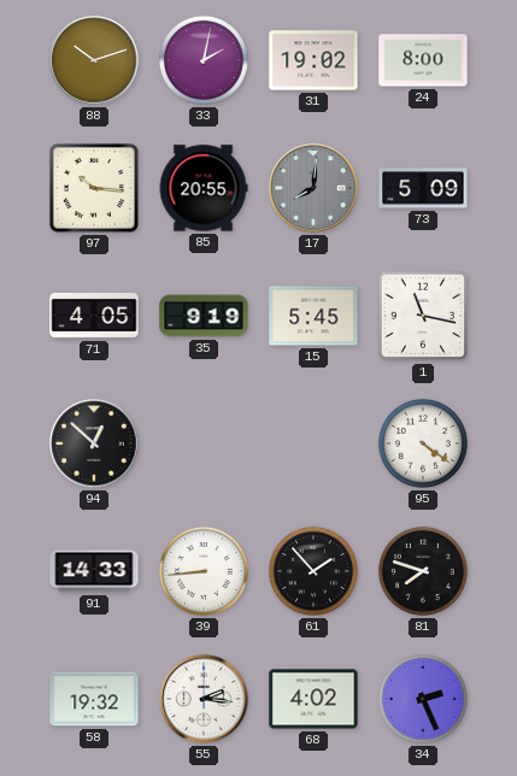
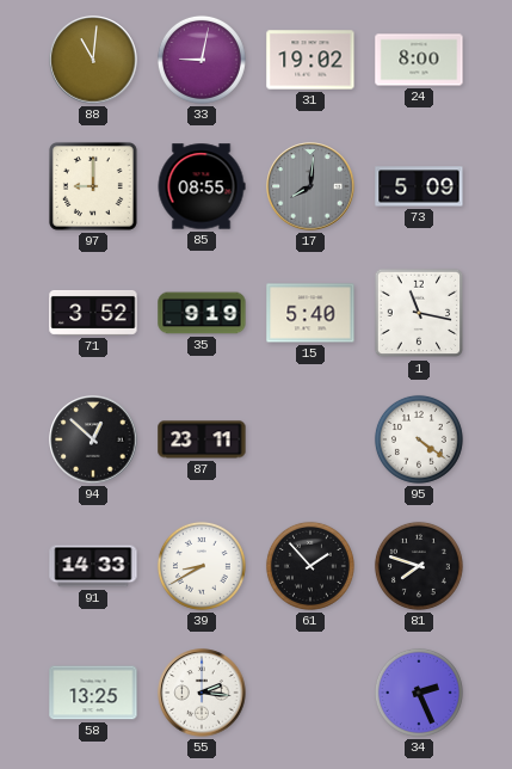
88: 10:12 -> 11:01
33: 2:02 -> 9:02
97: 10:16 -> 9:00
85: 20:55 -> 08:55
71: 4:05 -> 3:52
15: 5:45 -> 5:40
87: none -> 23:11
39: 8:44 -> 8:40
58: 19:32 -> 13:25
68: 4:02 -> none
